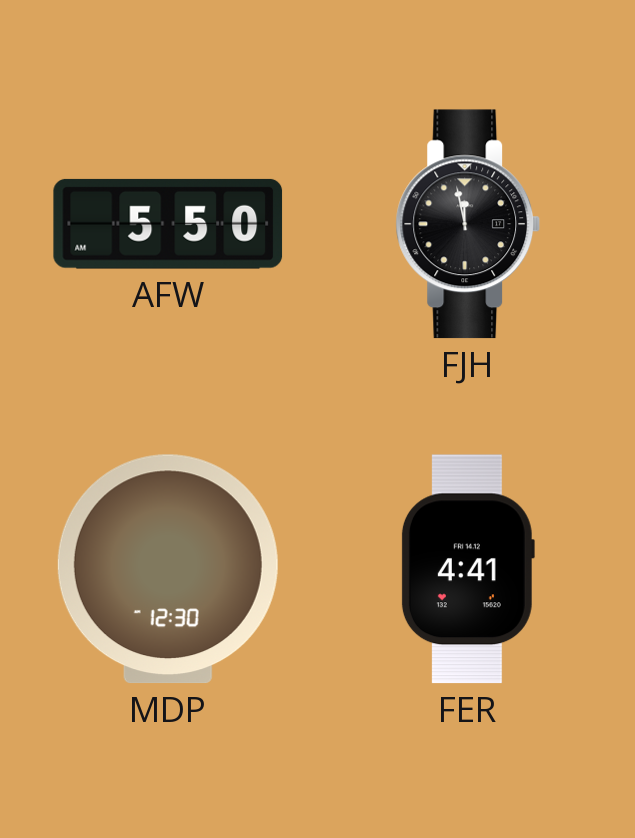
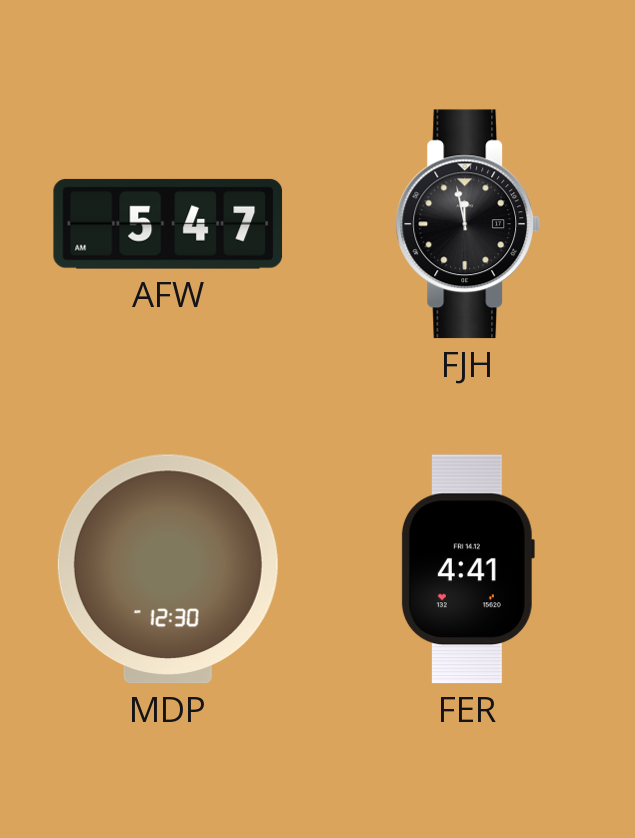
AFW: 5:50 -> 5:47
